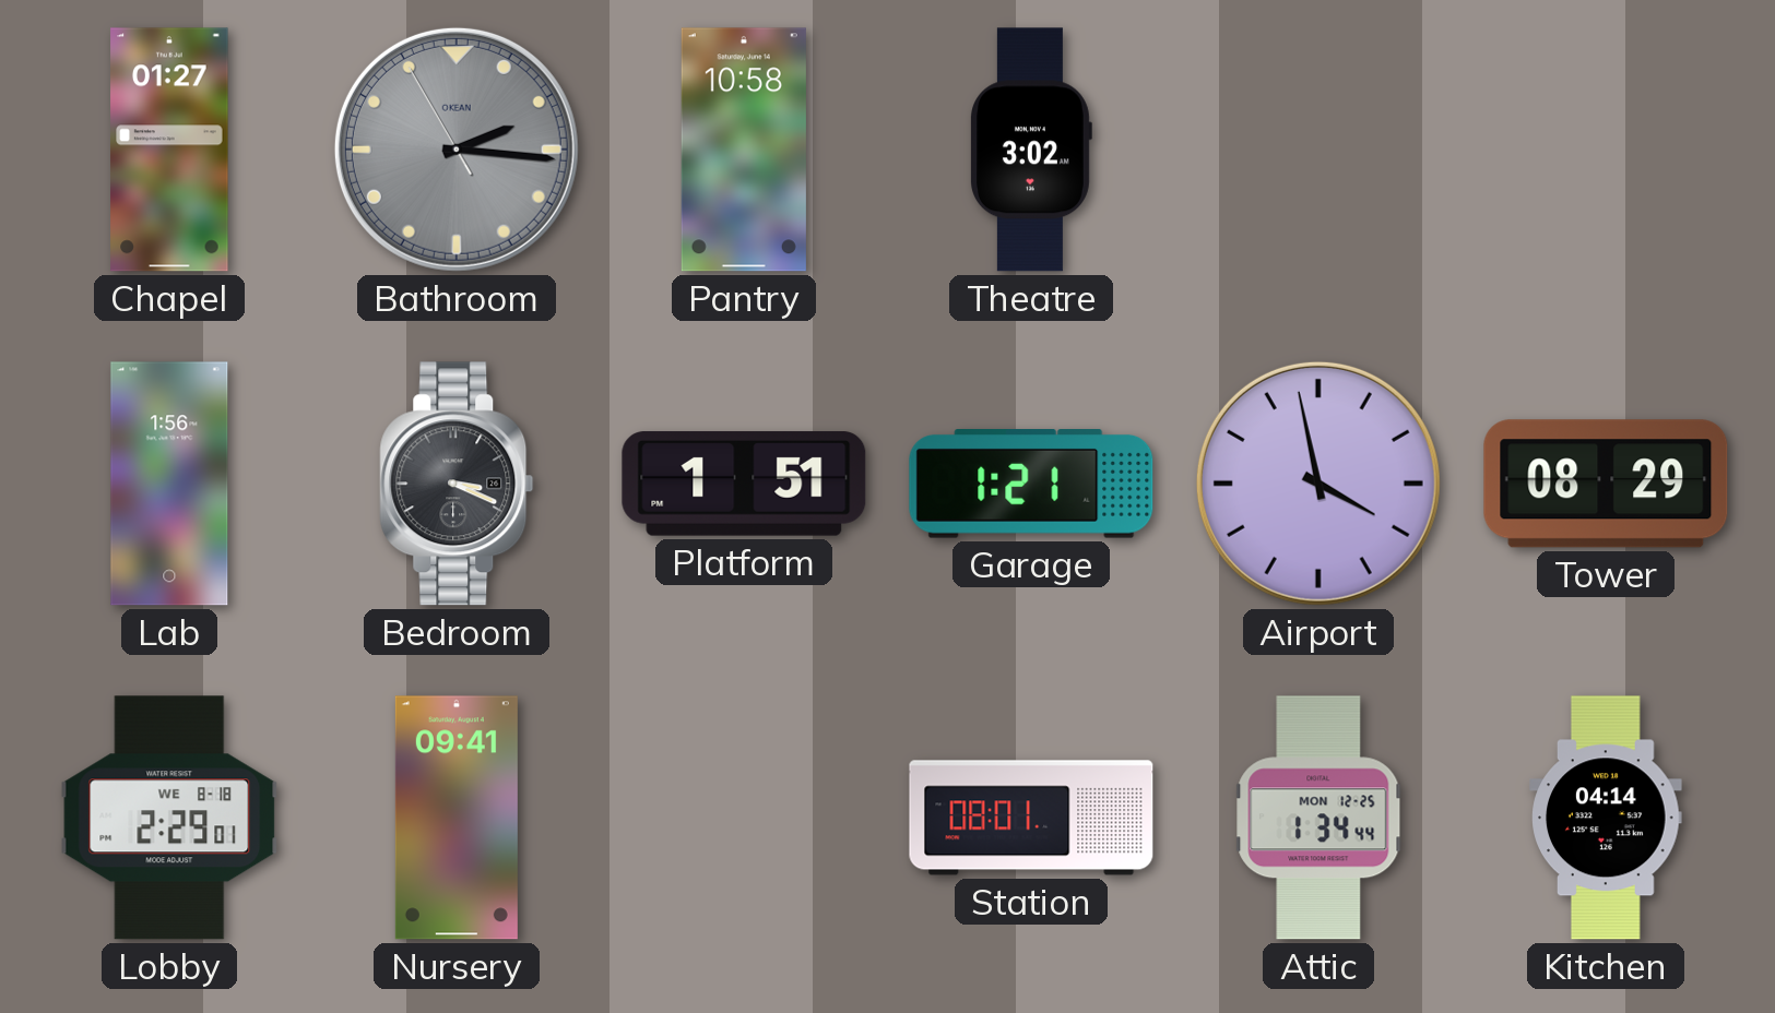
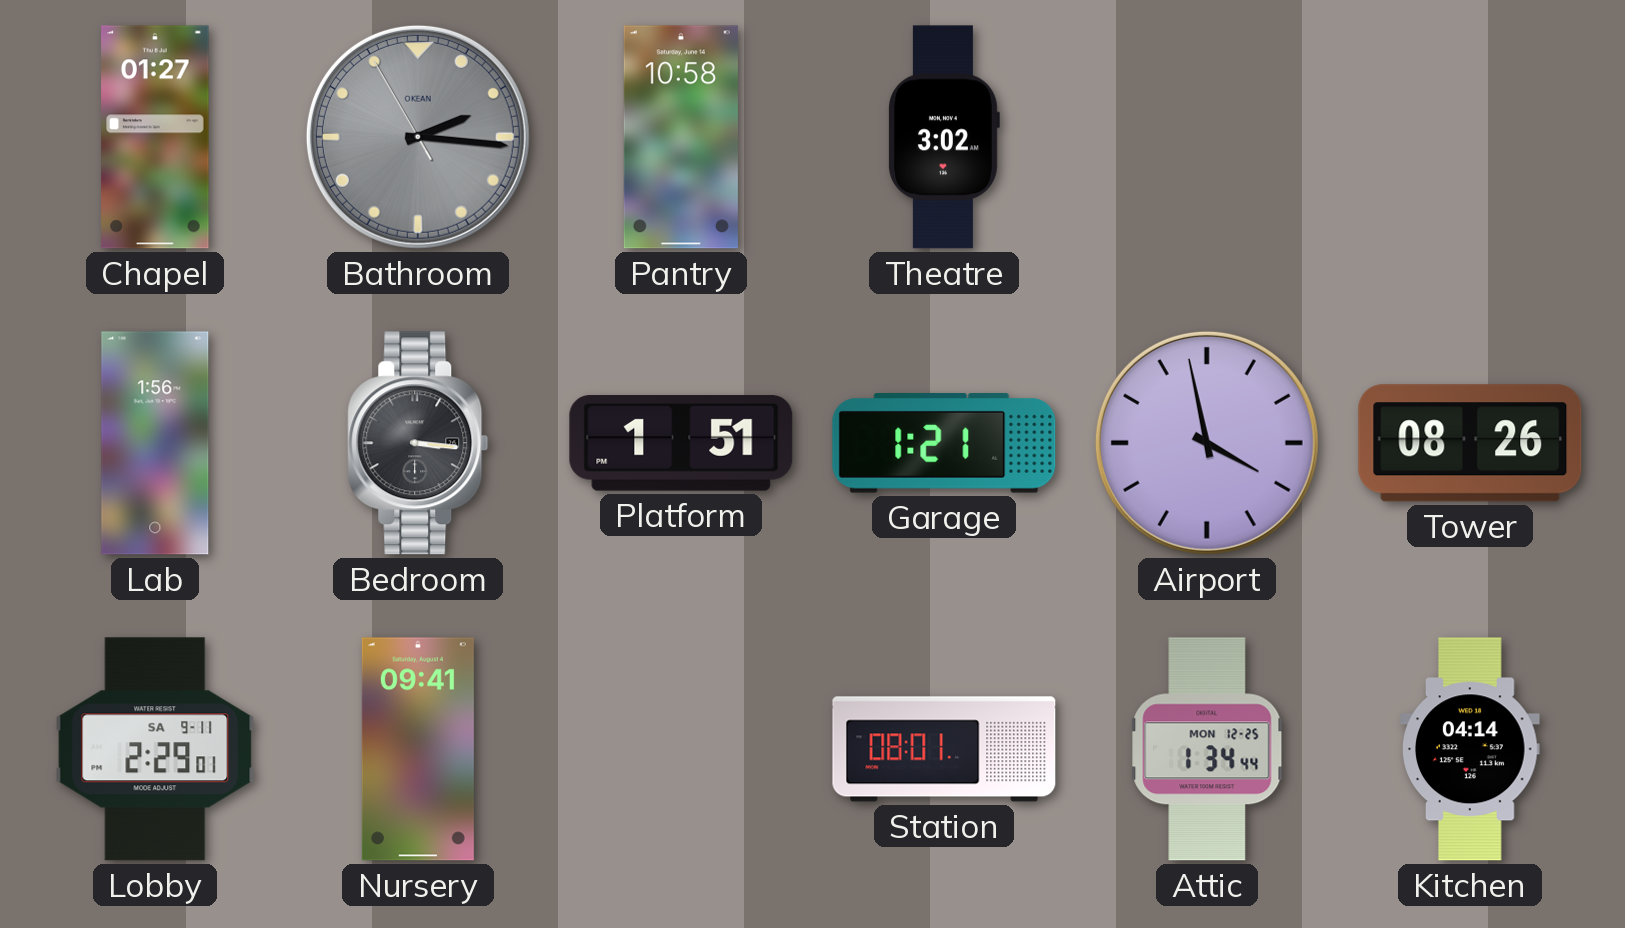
Bedroom: 3:19 -> 3:16
Tower: 08:29 -> 08:26
Lobby date: WE 8-18 -> SA 9-11
